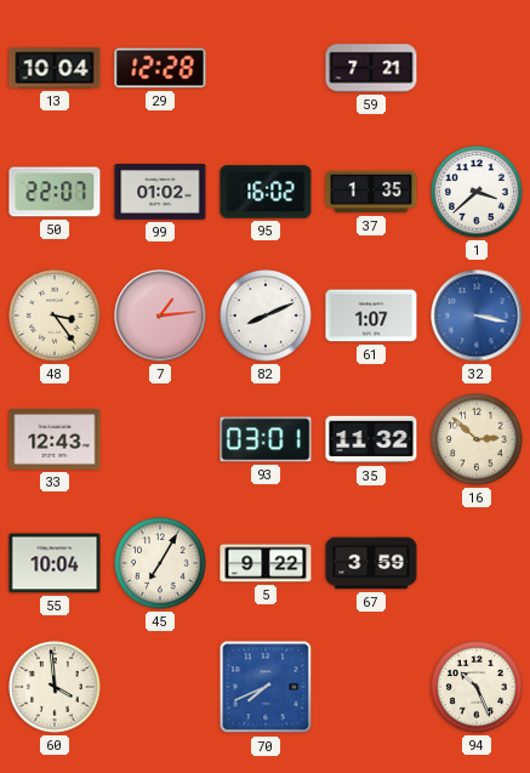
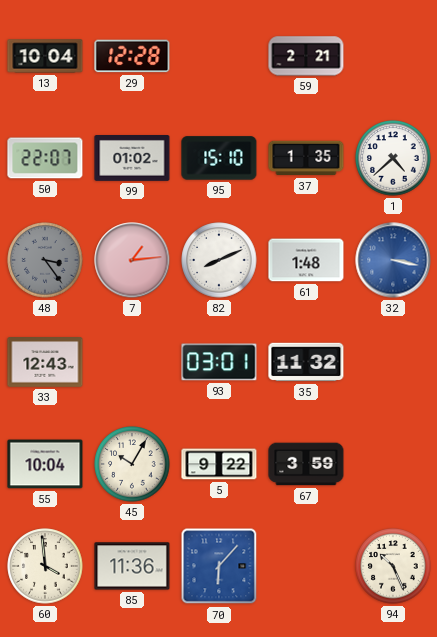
59: 7:21 -> 2:21
95: 16:02 -> 15:10
1: 3:38 -> 4:38
48 dial: cream -> grey
61: 1:07 -> 1:48
16: 2:52 -> none
45: 7:05 -> 10:05
85: none -> 11:36
70: 7:41 -> 6:07
